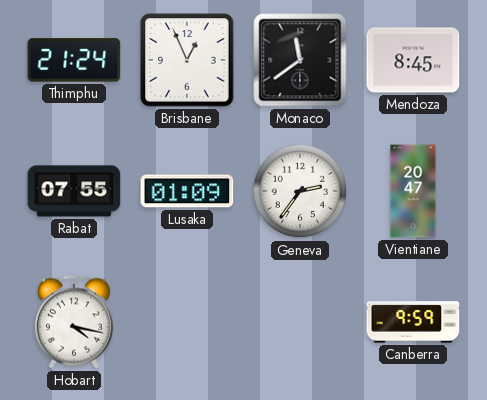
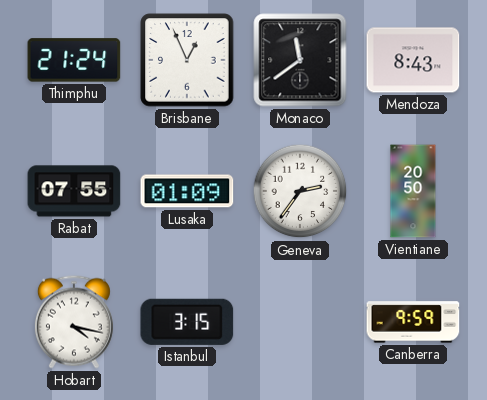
Mendoza: 8:45 -> 8:43
Vientiane: 20:47 -> 20:50
Istanbul: none -> 3:15
